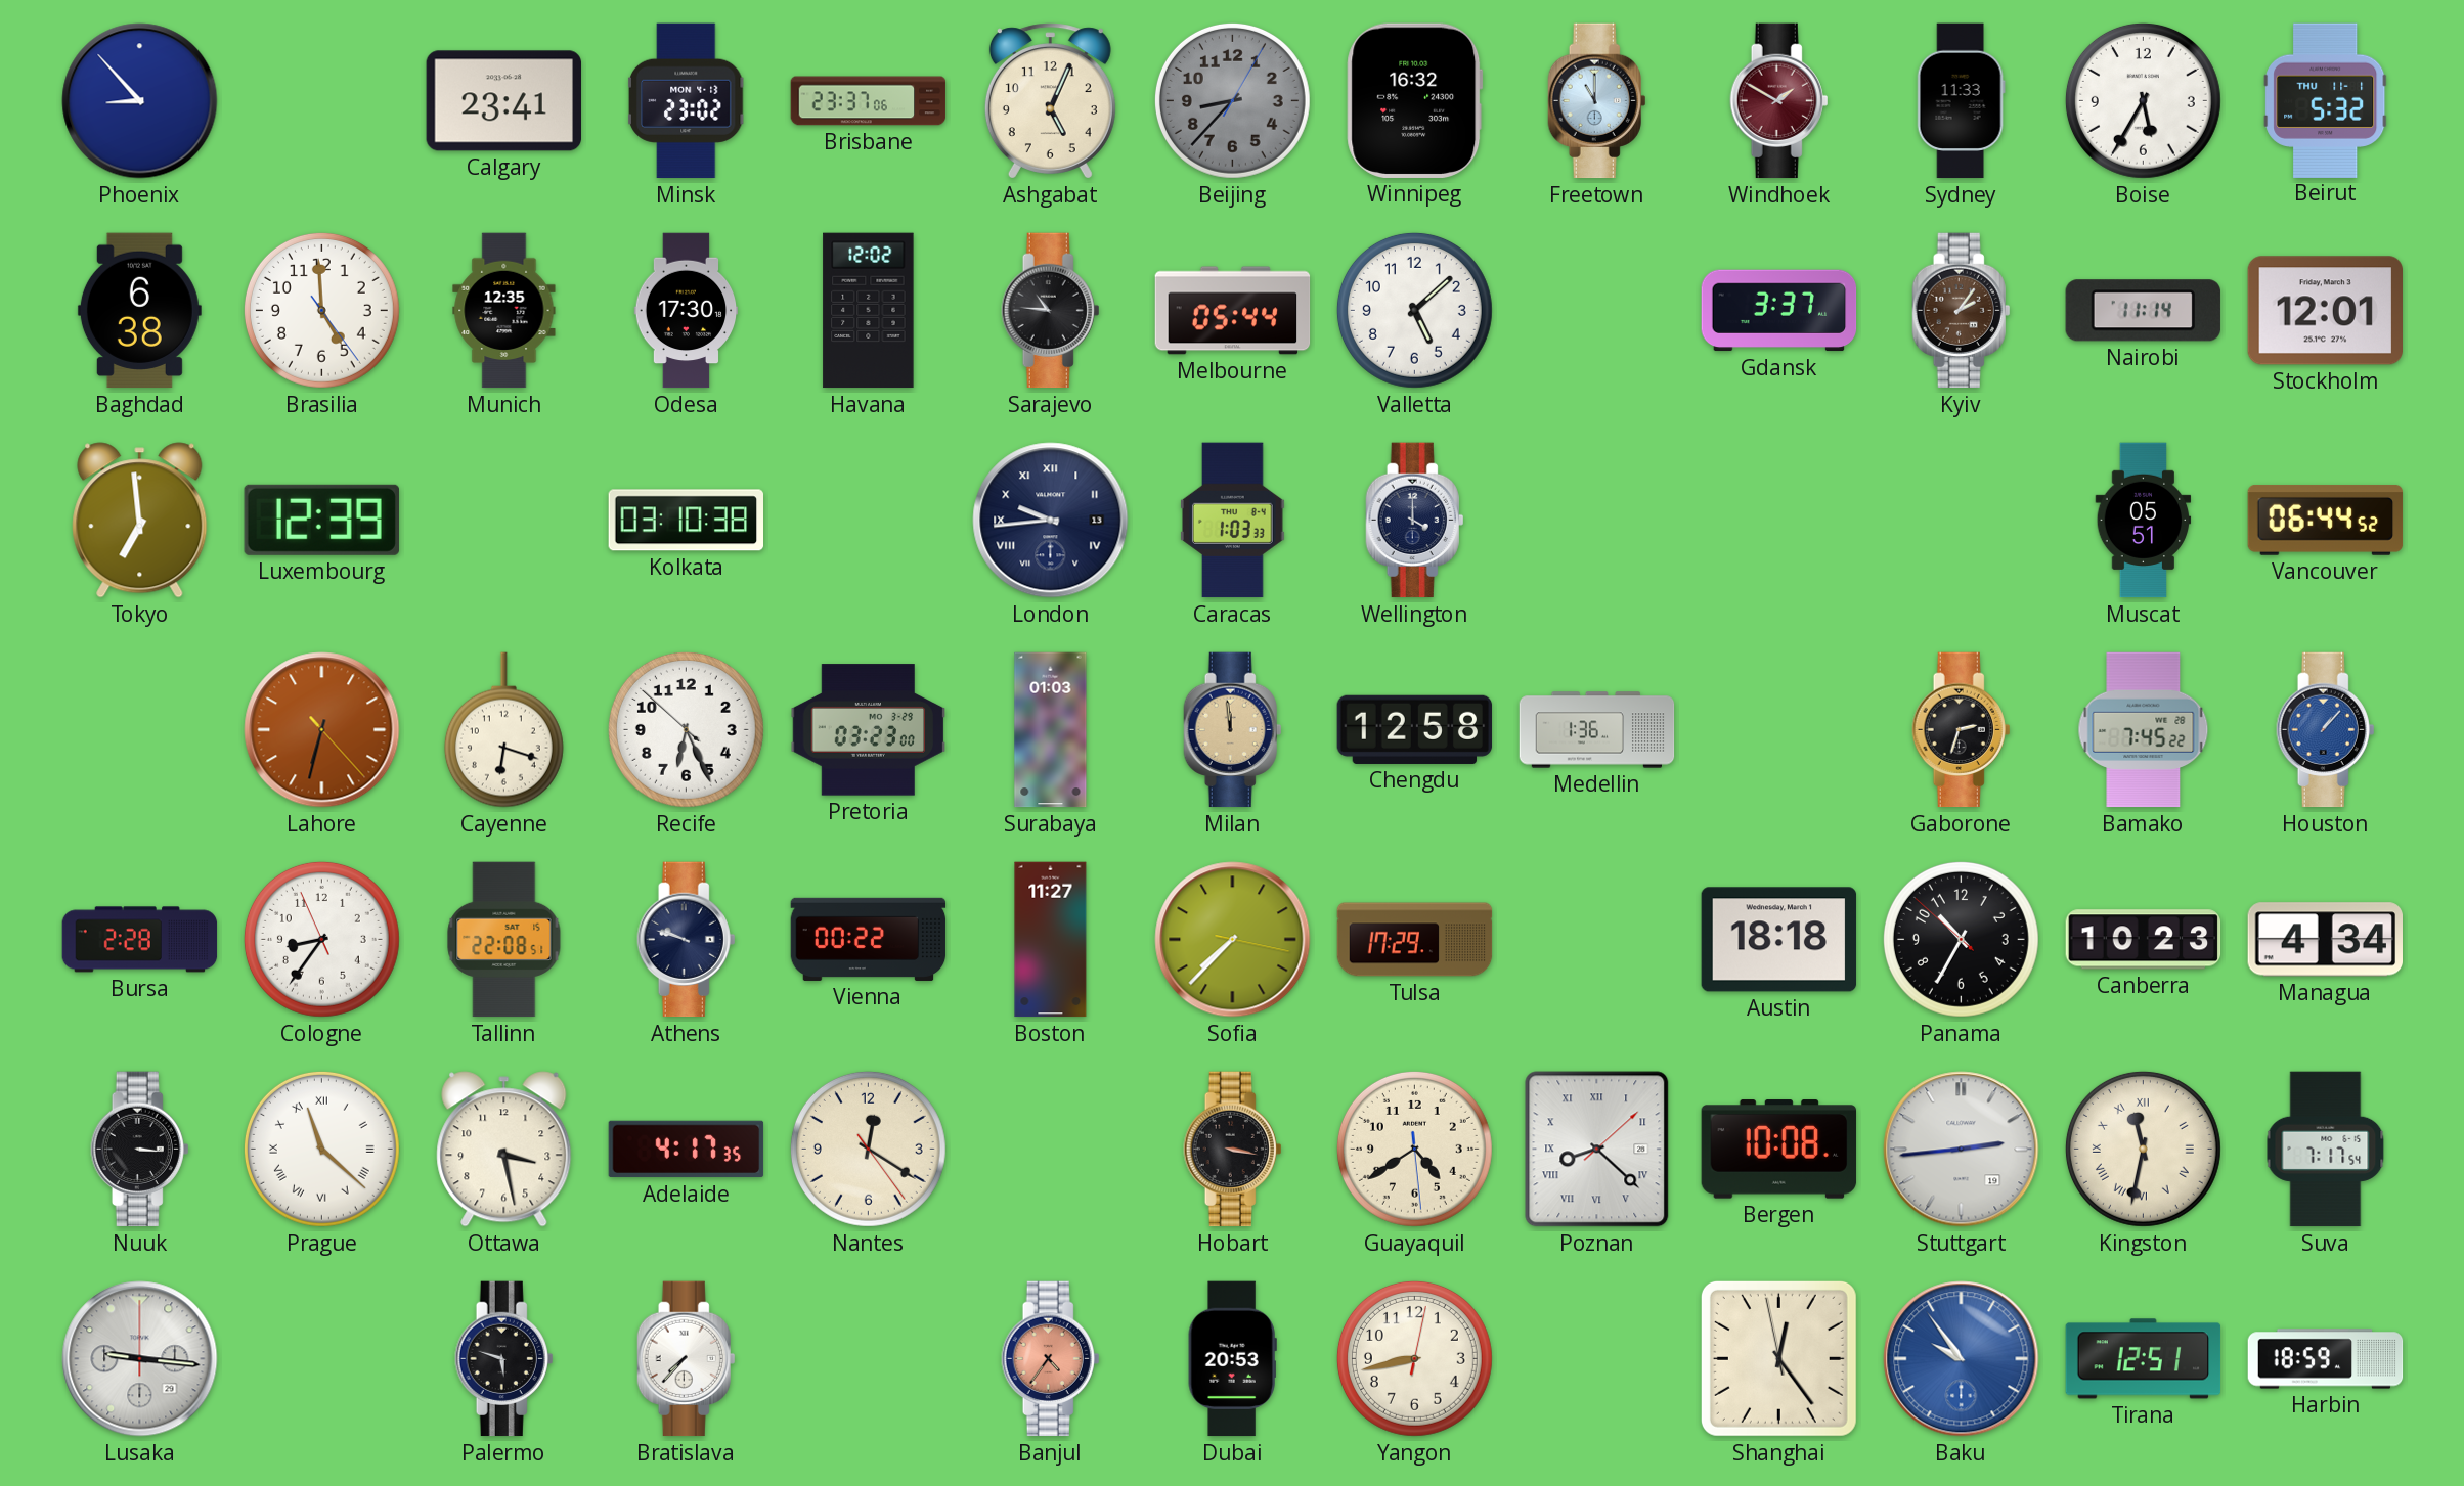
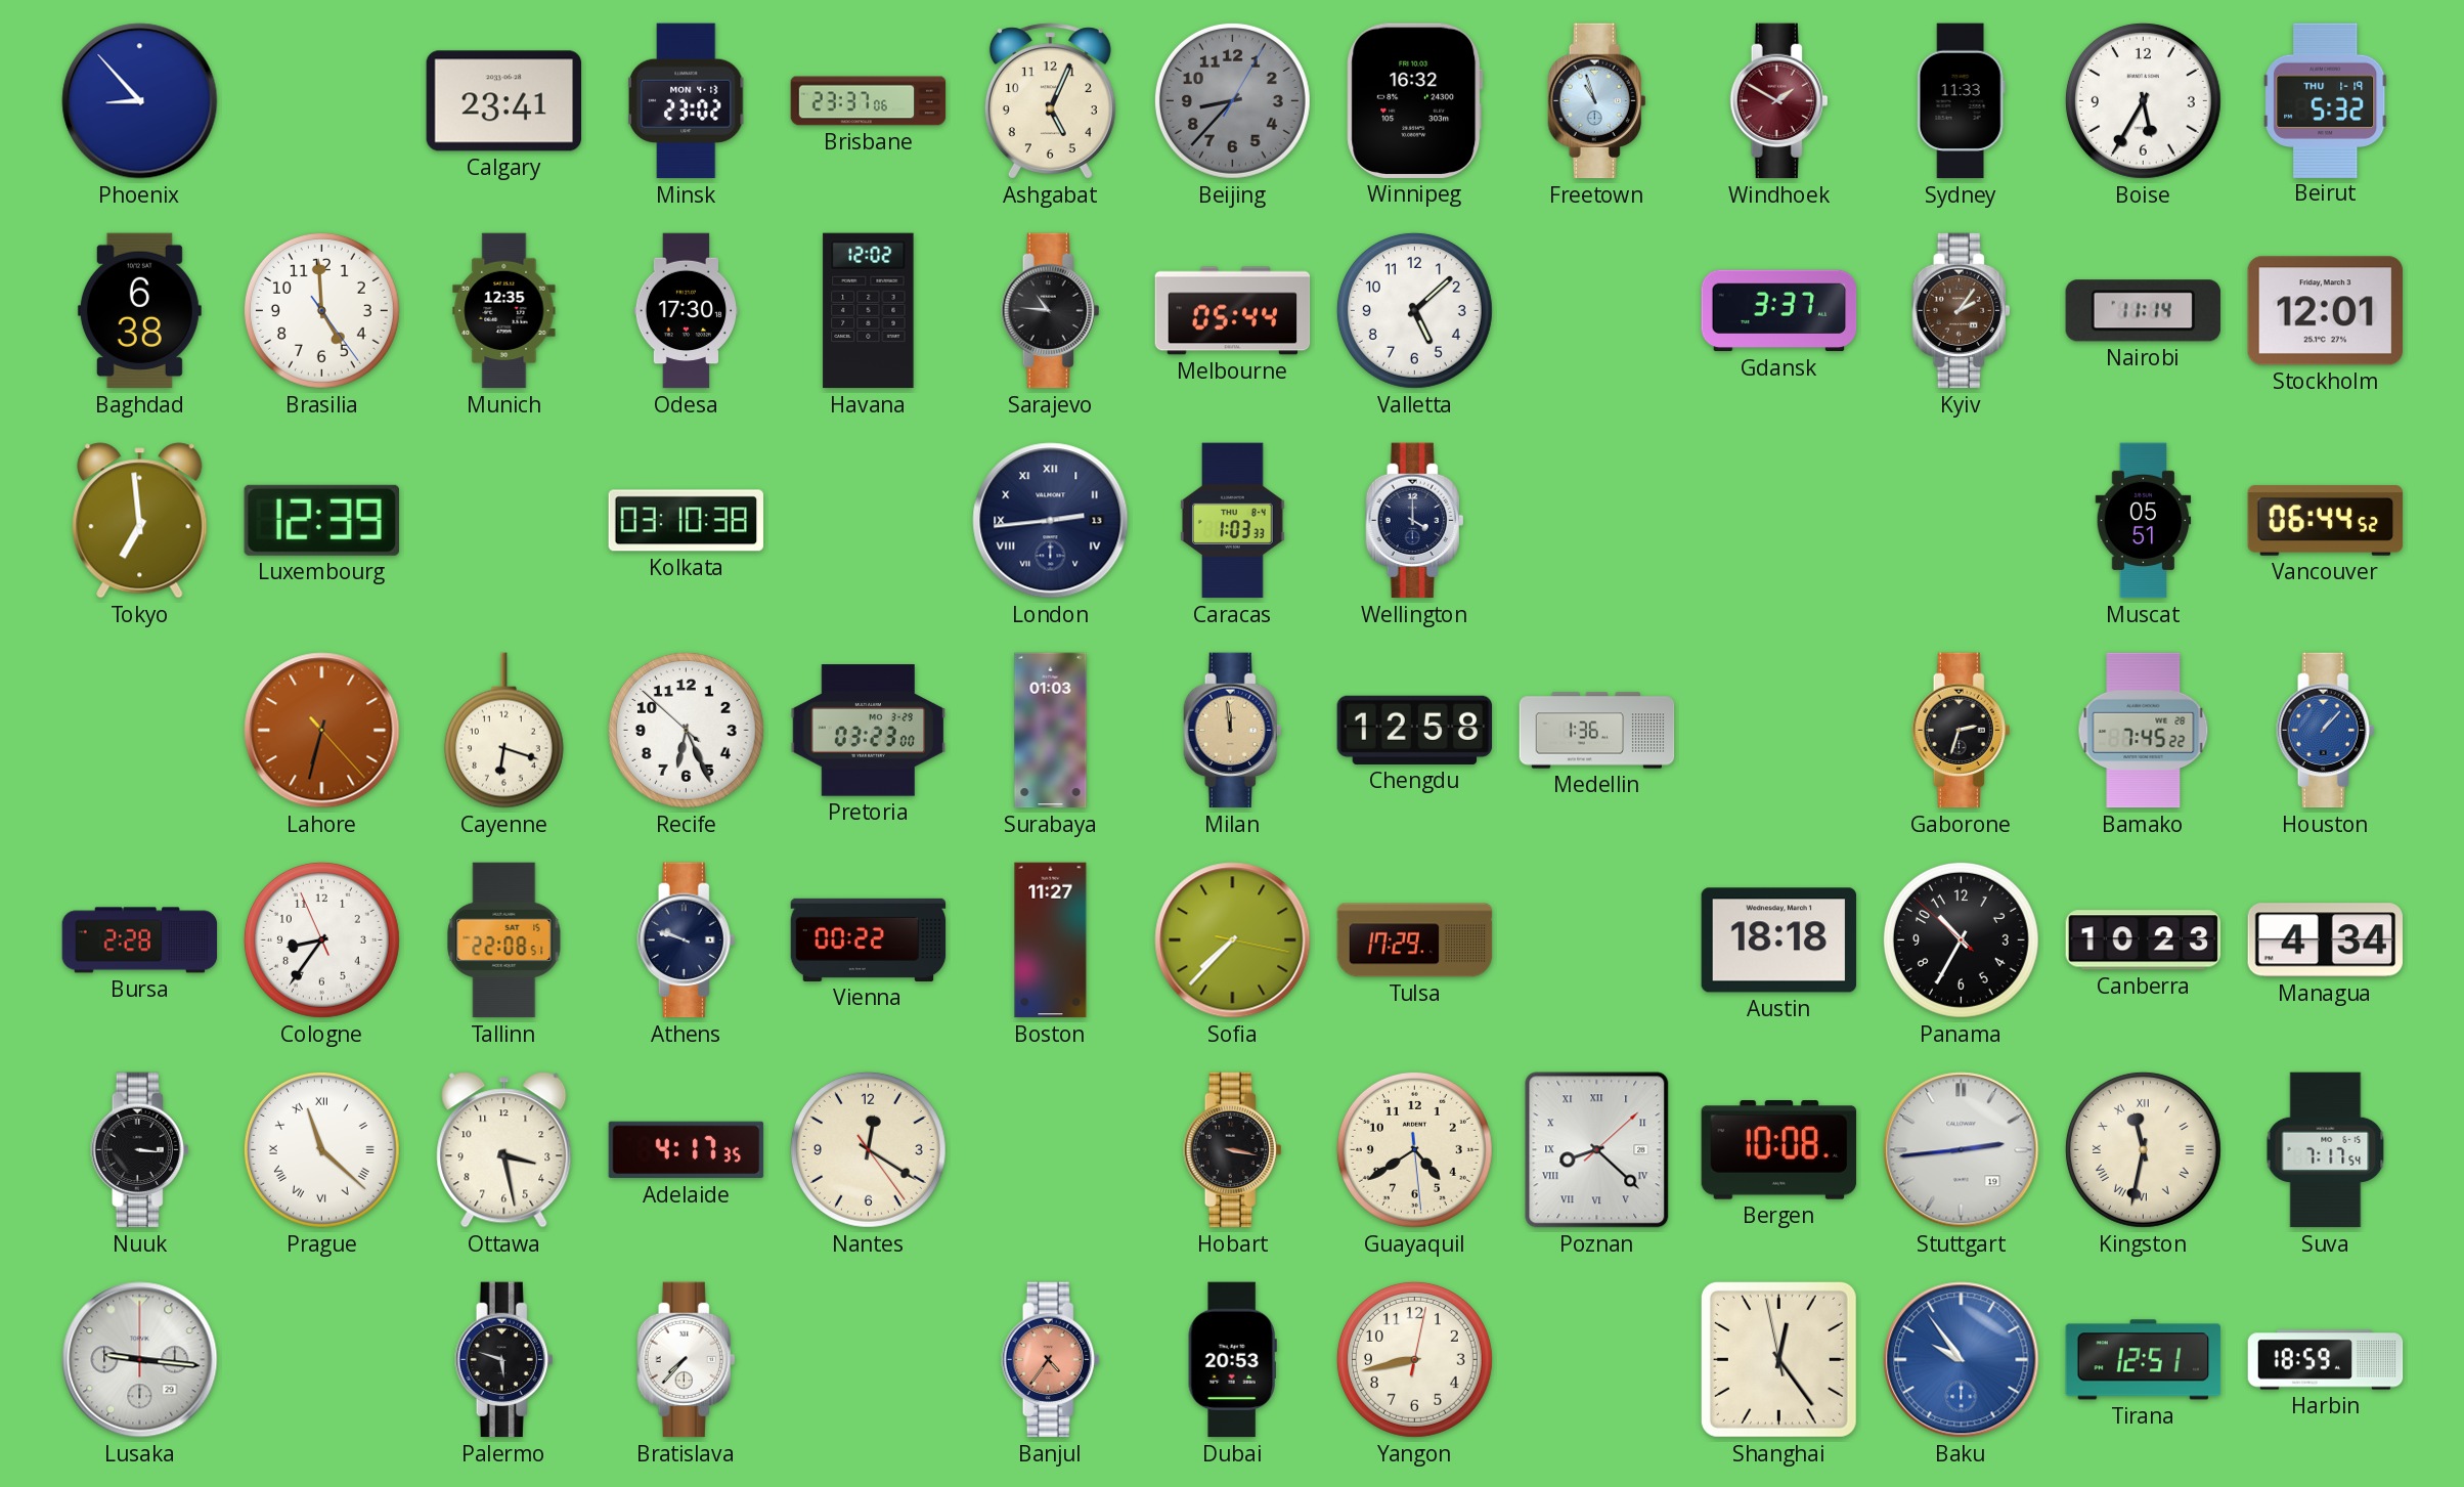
Freetown: 11:00 -> 10:57
Beirut date: THU 11-1 -> THU 1-19
London: 9:44 -> 2:44
